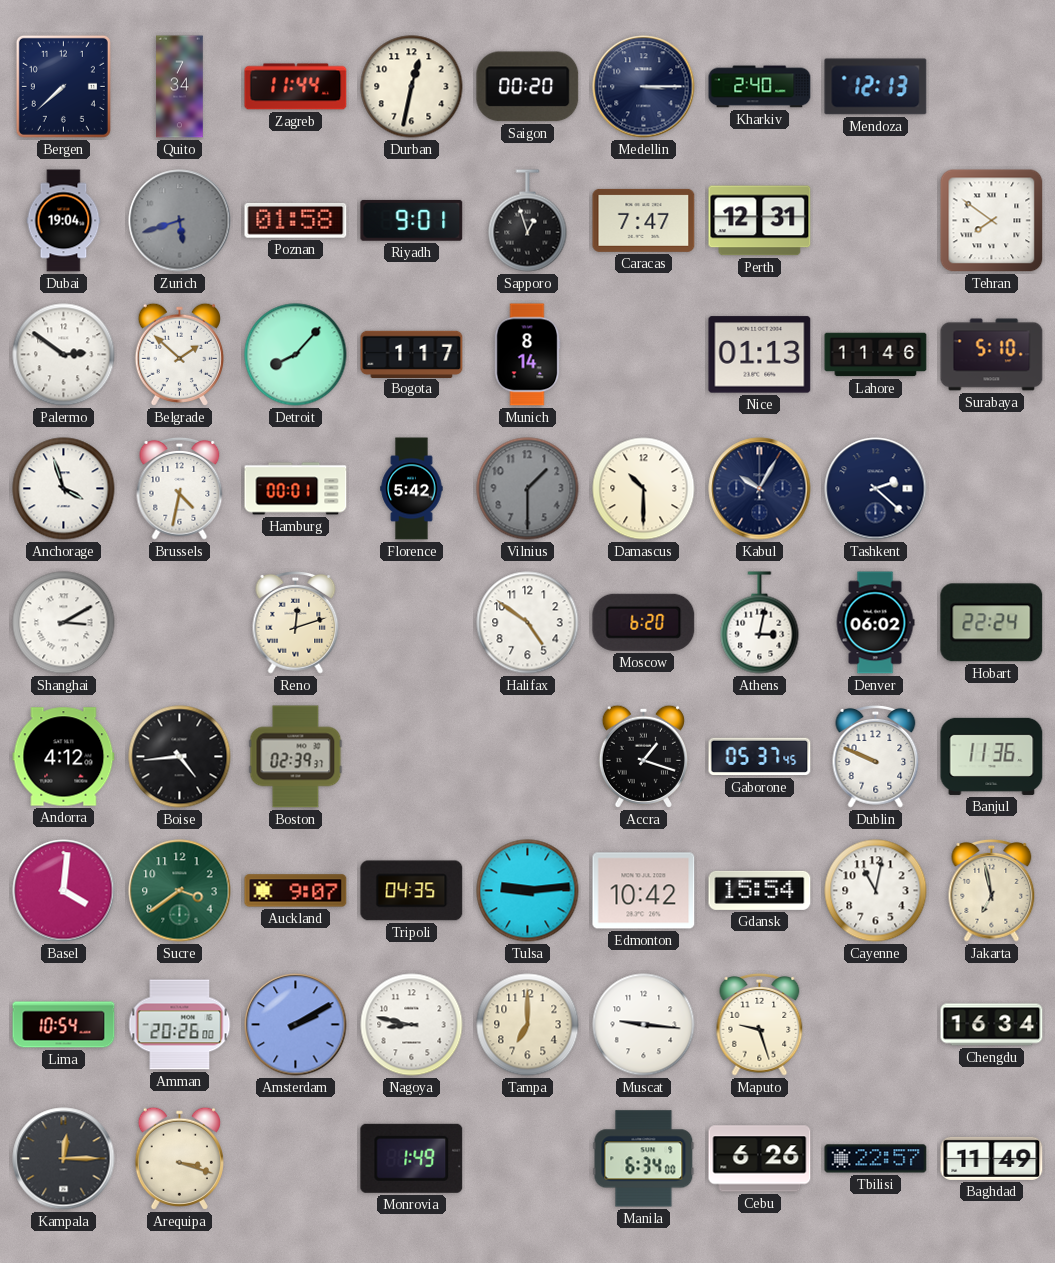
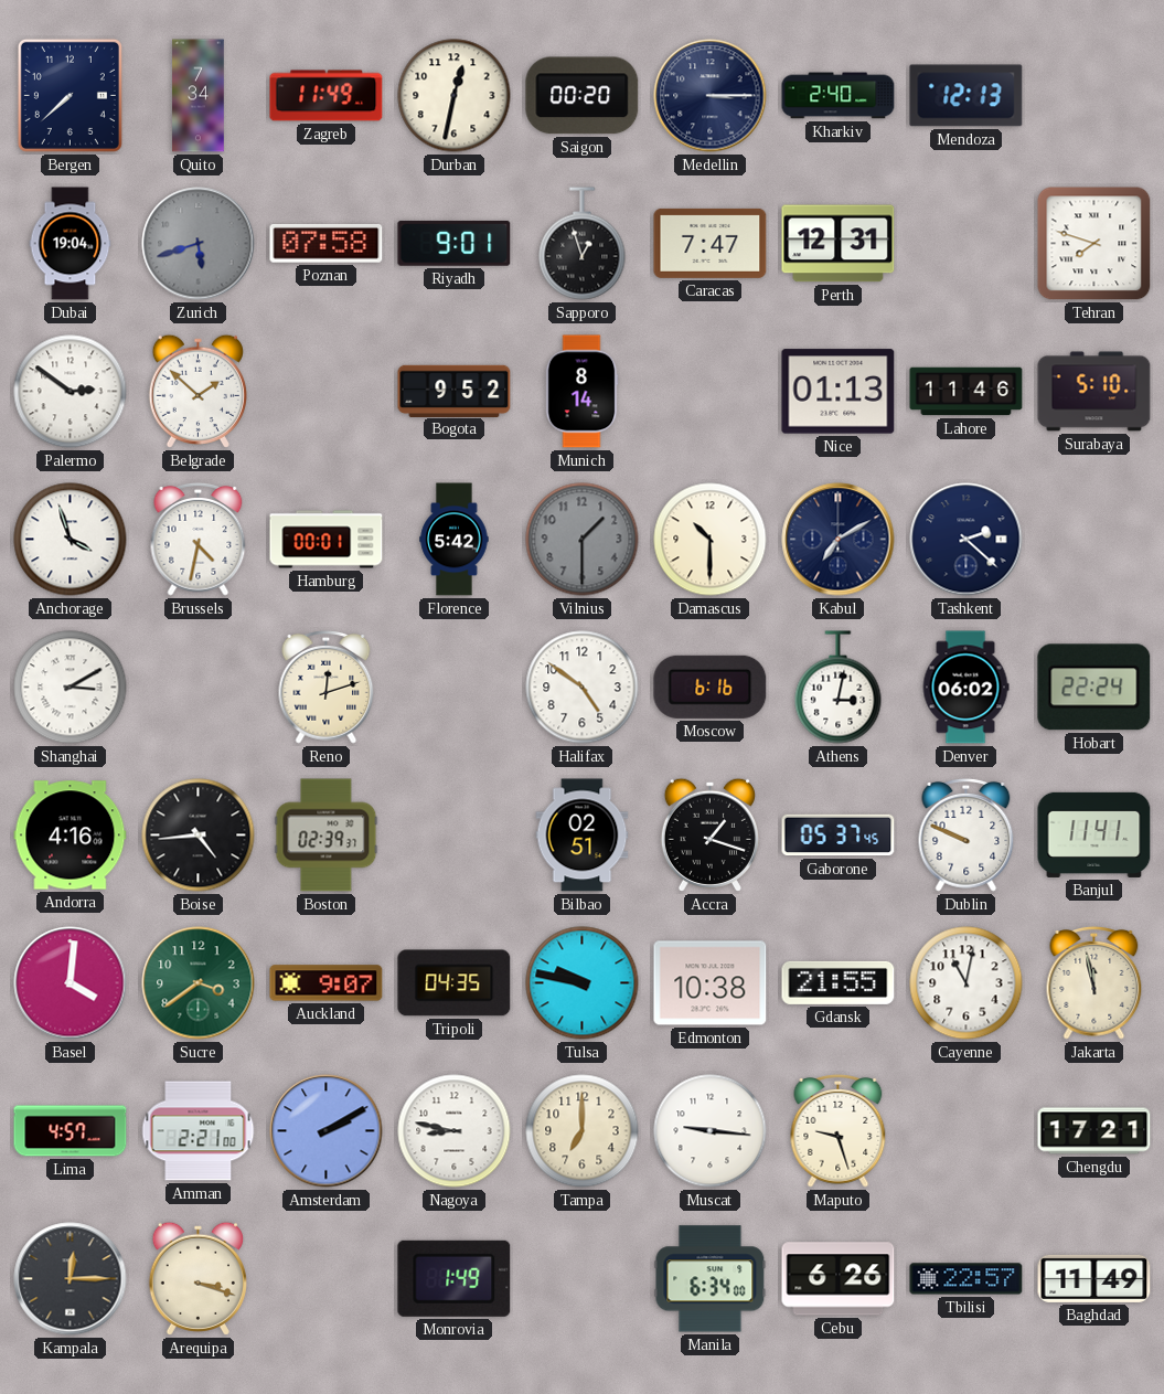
Zagreb: 11:44 -> 11:49
Poznan: 01:58 -> 07:58
Tehran: 7:51 -> 7:48
Detroit: 8:07 -> none
Bogota: 1:17 -> 9:52
Kabul: 10:05 -> 7:10
Moscow: 6:20 -> 6:16
Andorra: 4:12 -> 4:16
Bilbao: none -> 02:51
Banjul: 11:36 -> 11:41
Tulsa: 9:14 -> 9:47
Edmonton: 10:42 -> 10:38
Gdansk: 15:54 -> 21:55
Jakarta: 6:58 -> 11:58
Lima: 10:54 -> 4:57
Amman: 20:26 -> 2:21
Chengdu: 16:34 -> 17:21
